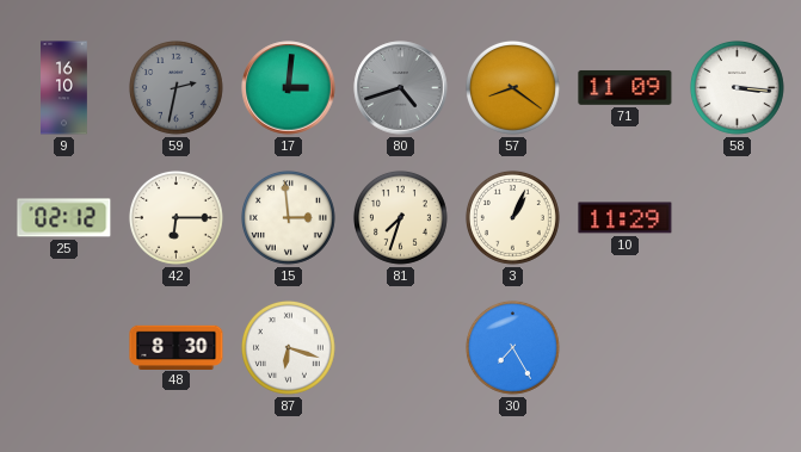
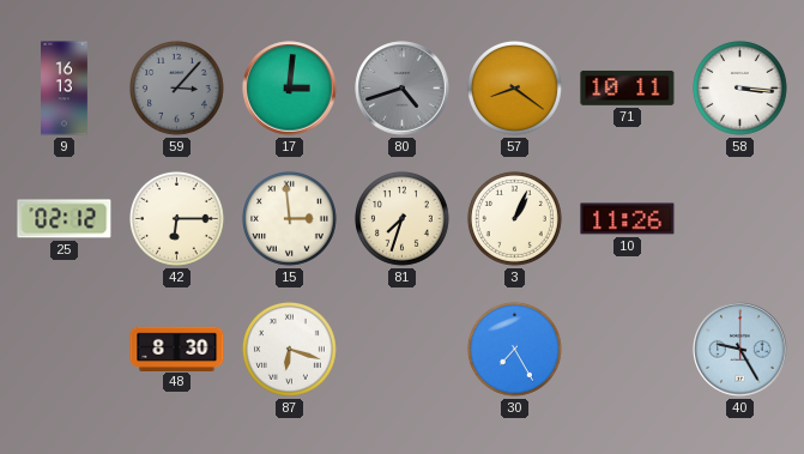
9: 16:10 -> 16:13
59: 2:32 -> 3:07
71: 11:09 -> 10:11
10: 11:29 -> 11:26
40: none -> 9:25
